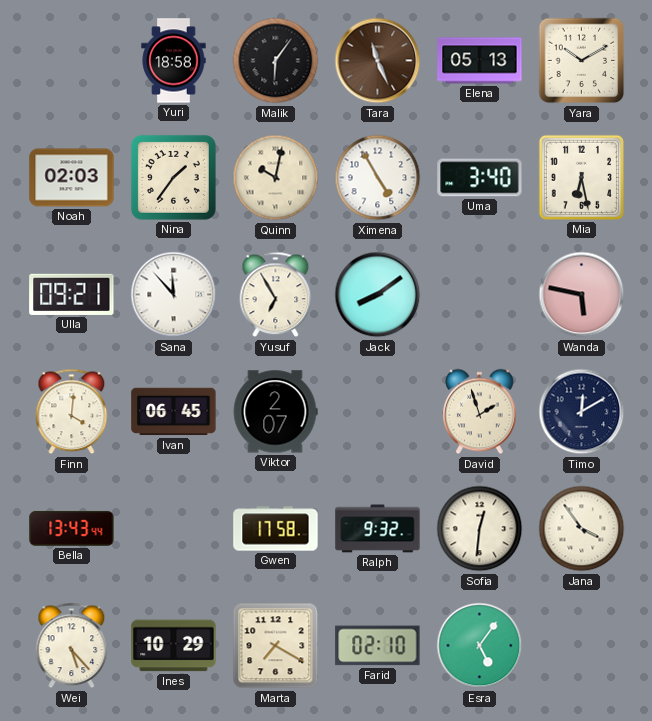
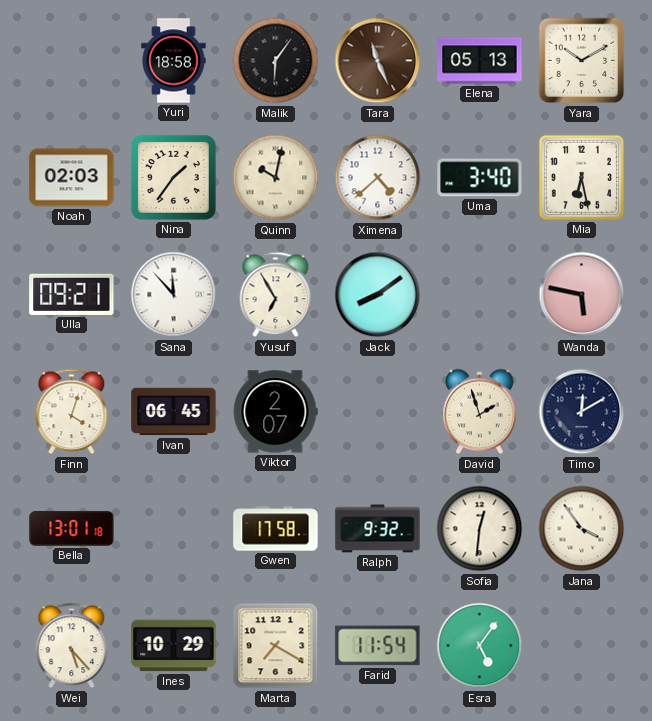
Ximena: 4:55 -> 4:38
Finn: 4:01 -> 4:03
Bella: 13:43 -> 13:01
Farid: 02:10 -> 11:54
